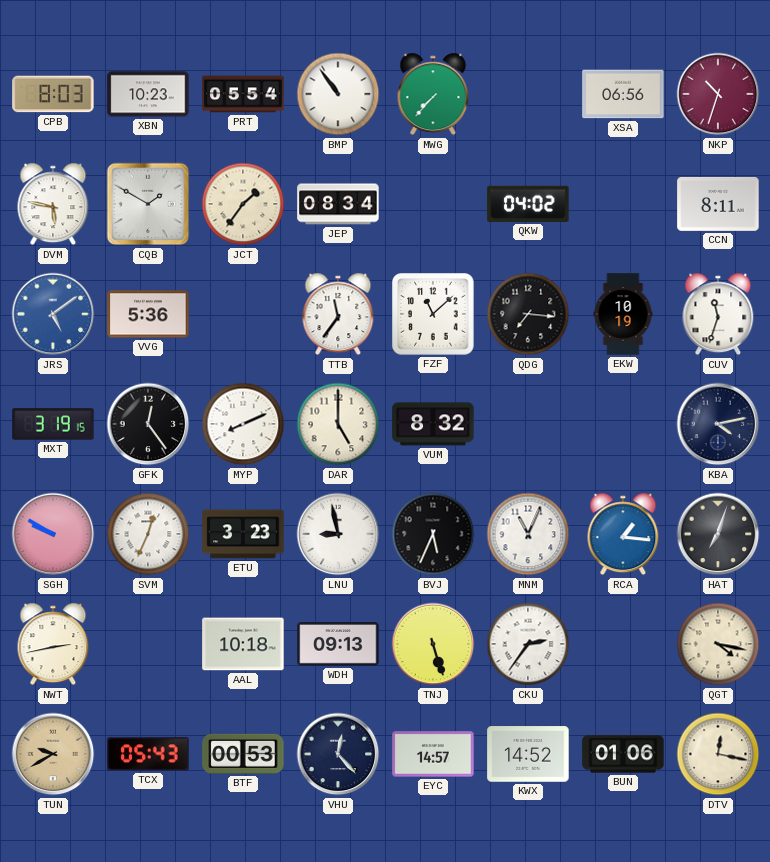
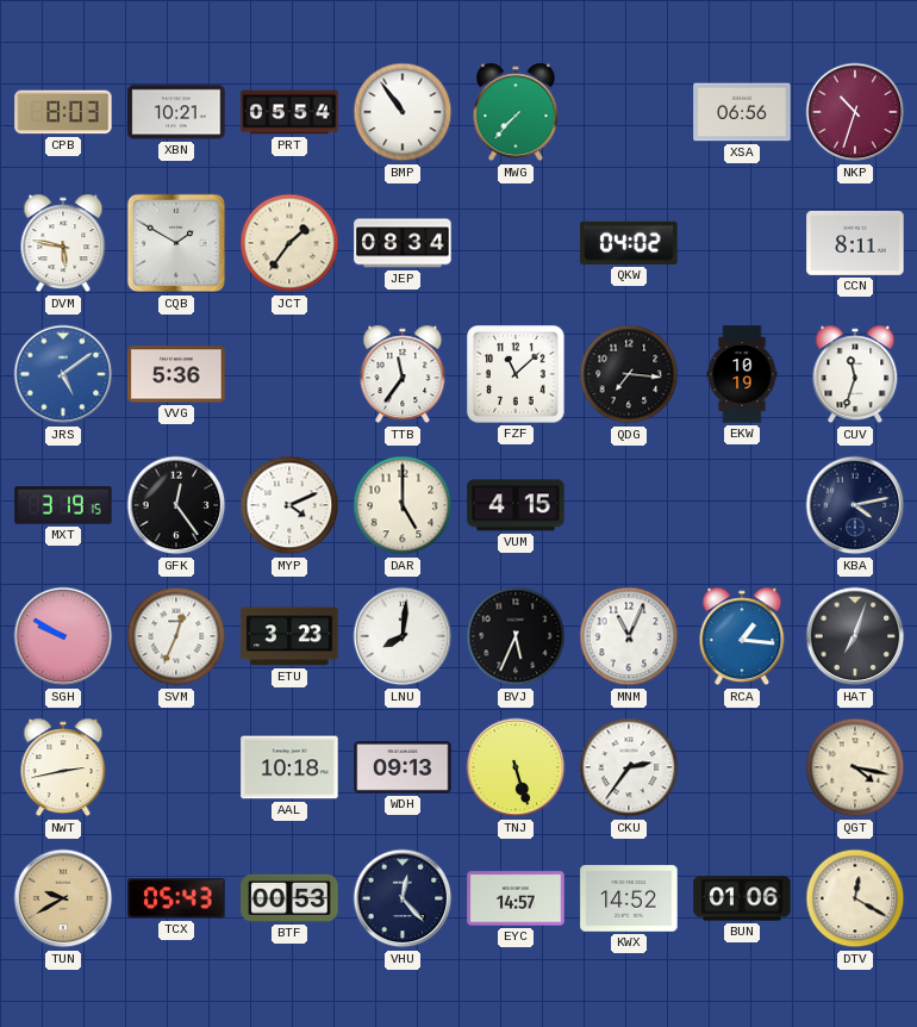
XBN: 10:23 -> 10:21
MYP: 8:11 -> 4:11
VUM: 8:32 -> 4:15
LNU: 8:58 -> 8:01
DTV: 12:17 -> 12:20
